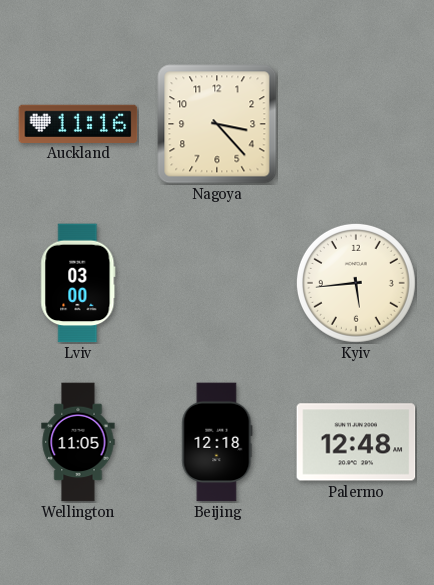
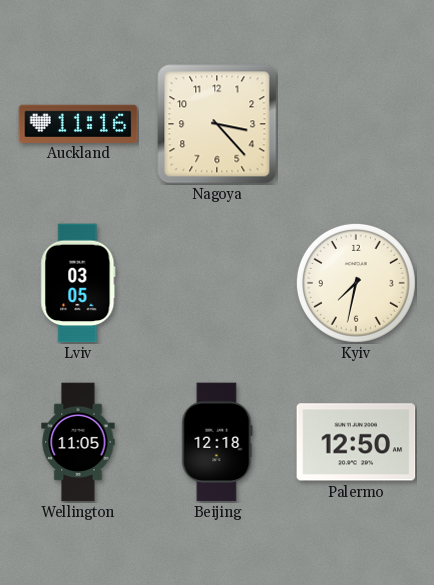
Lviv: 03:00 -> 03:05
Kyiv: 5:44 -> 7:32
Palermo: 12:48 -> 12:50
